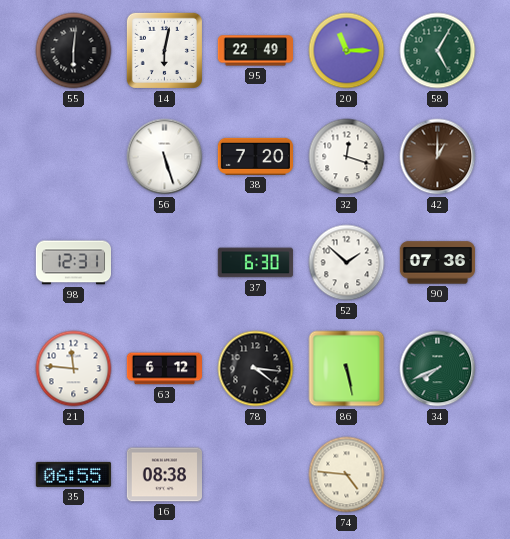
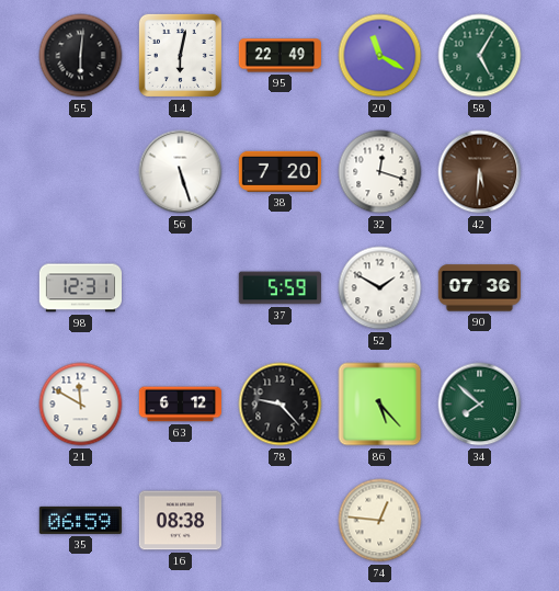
20: 11:15 -> 11:20
42: 1:00 -> 5:31
37: 6:30 -> 5:59
52: 1:52 -> 1:50
21: 11:46 -> 11:50
78: 4:16 -> 9:23
86: 5:28 -> 5:23
34: 7:41 -> 7:52
35: 06:55 -> 06:59
74: 4:46 -> 12:46
